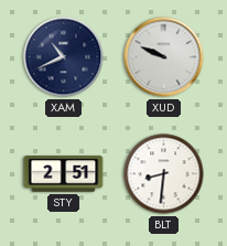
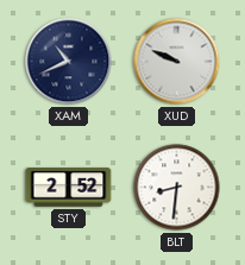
STY: 2:51 -> 2:52
